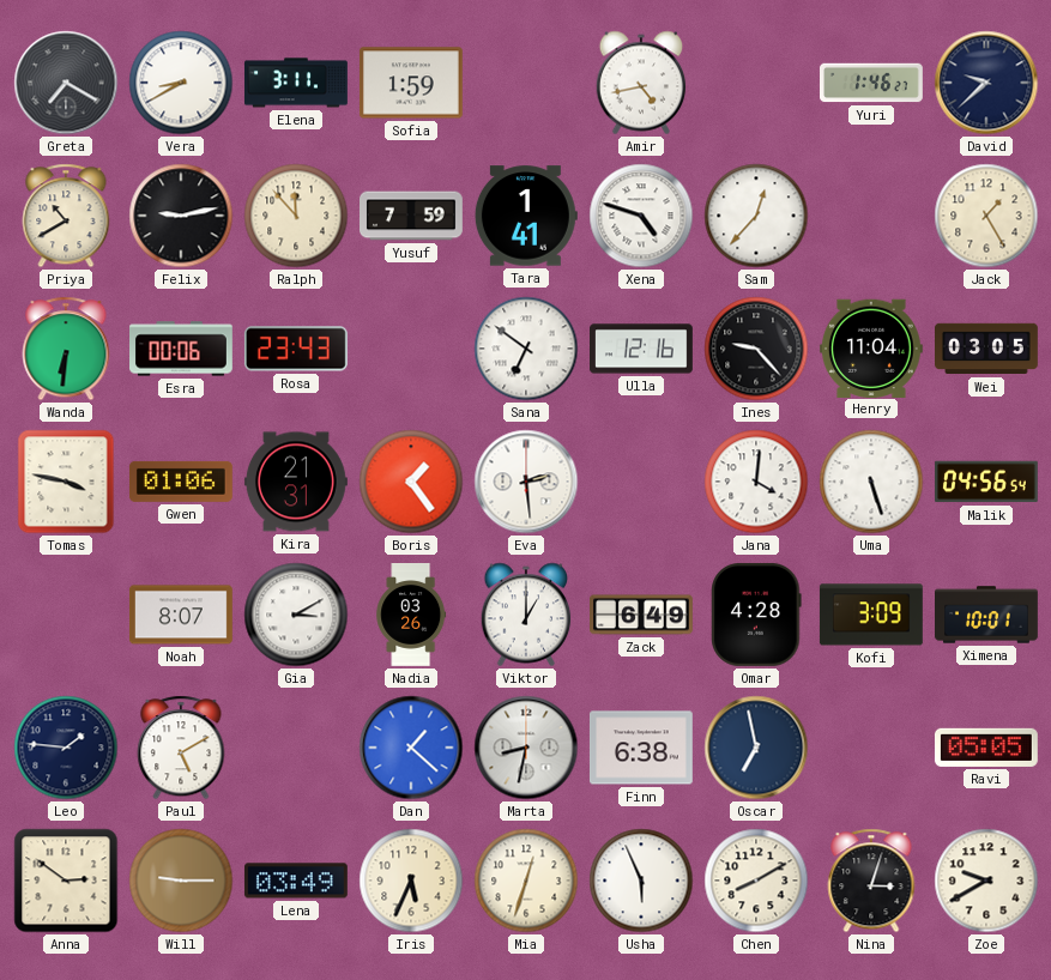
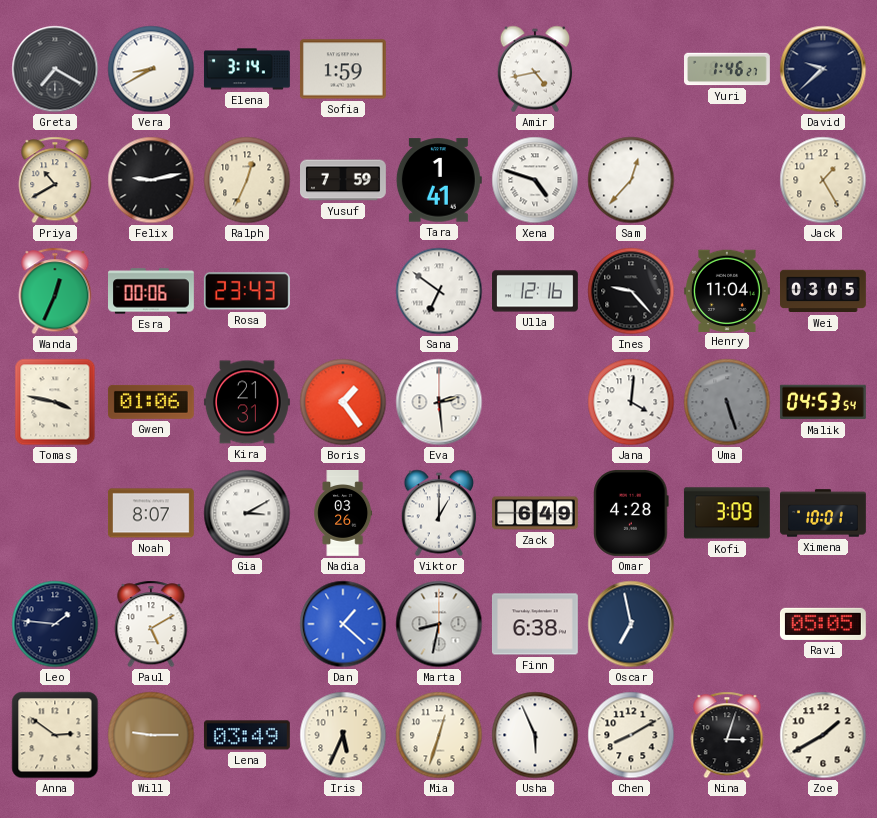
Elena: 3:11 -> 3:14
Ralph: 11:53 -> 12:34
Wanda: 6:31 -> 12:34
Uma dial: white -> grey
Malik: 04:56 -> 04:53
Zoe: 9:40 -> 1:40
